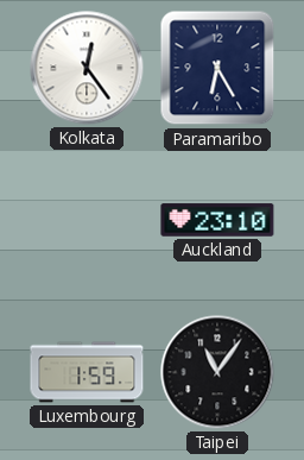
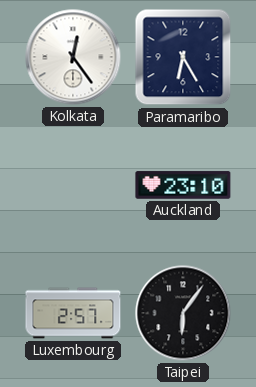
Luxembourg: 1:59 -> 2:57
Taipei: 11:06 -> 6:06
